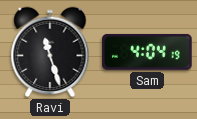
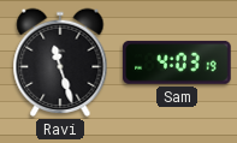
Sam: 4:04 -> 4:03
